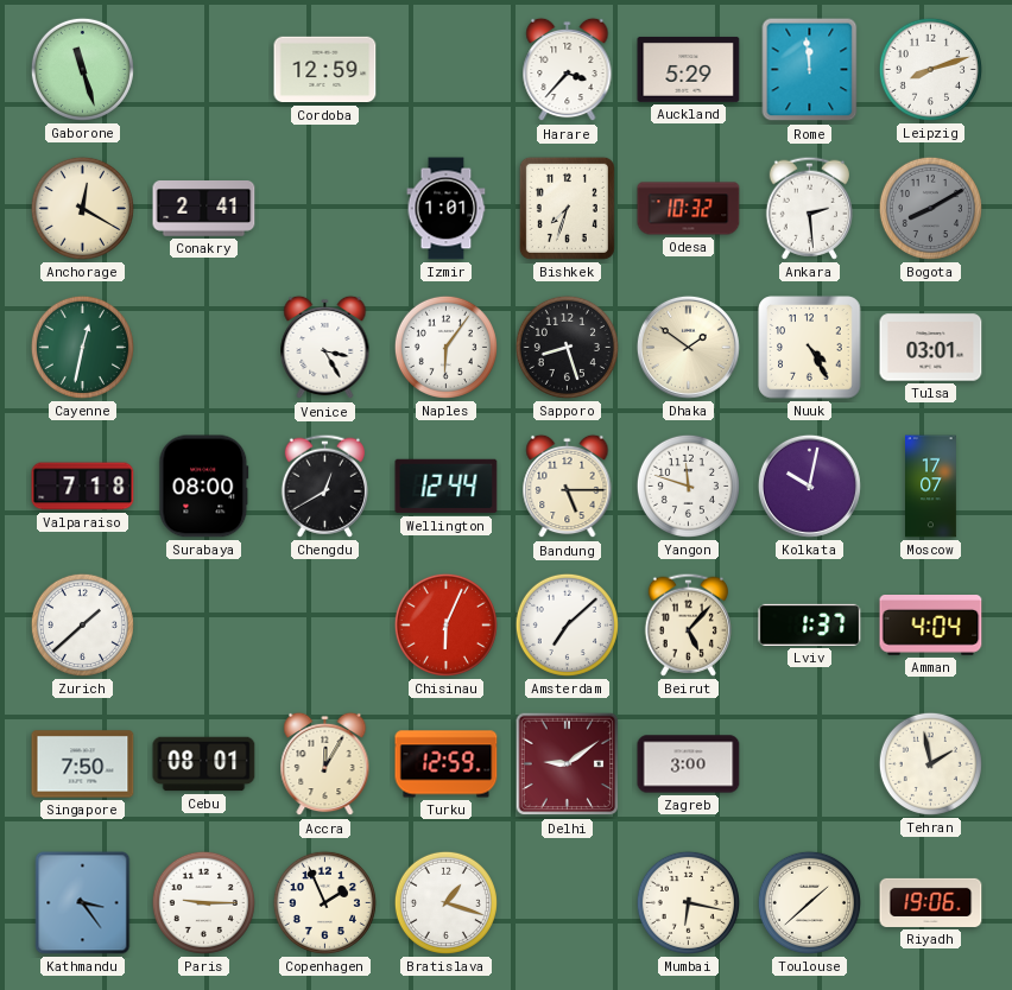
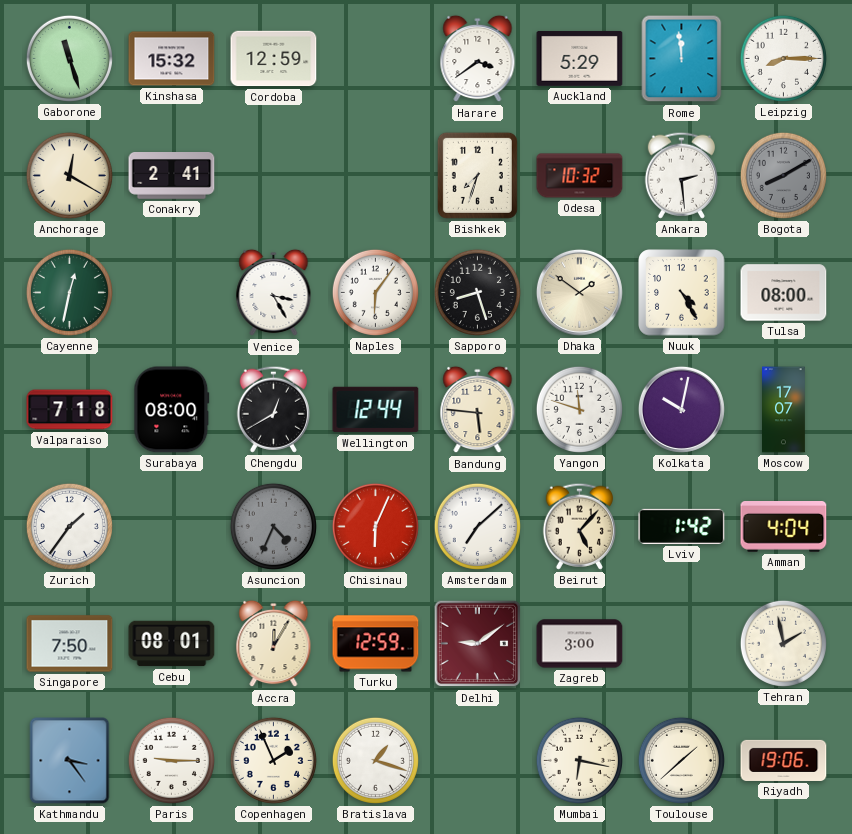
Kinshasa: none -> 15:32
Harare: 3:37 -> 3:39
Leipzig: 8:12 -> 8:15
Izmir: 1:01 -> none
Tulsa: 03:01 -> 08:00
Bandung: 5:15 -> 5:46
Zurich: 1:38 -> 1:36
Asuncion: none -> 4:34
Lviv: 1:37 -> 1:42
